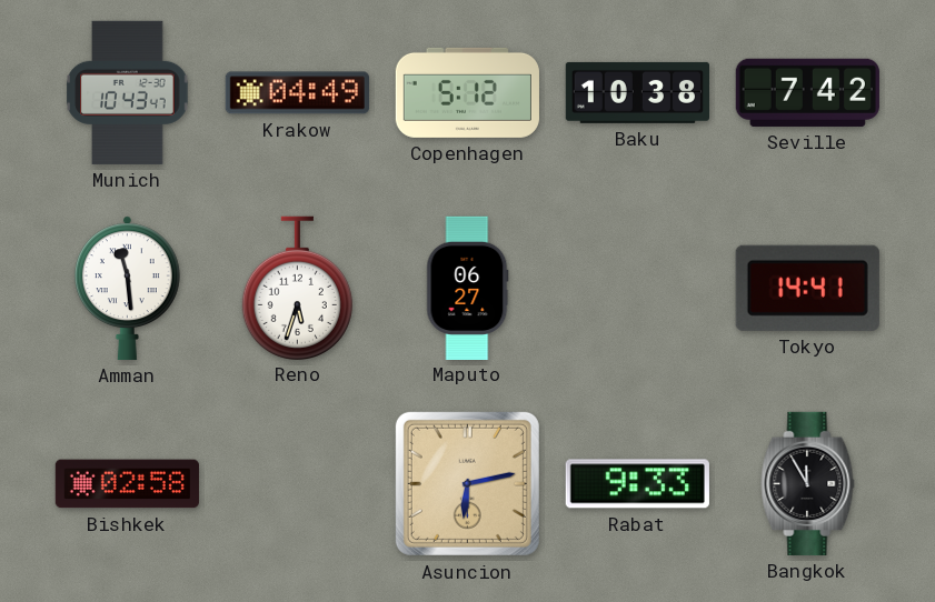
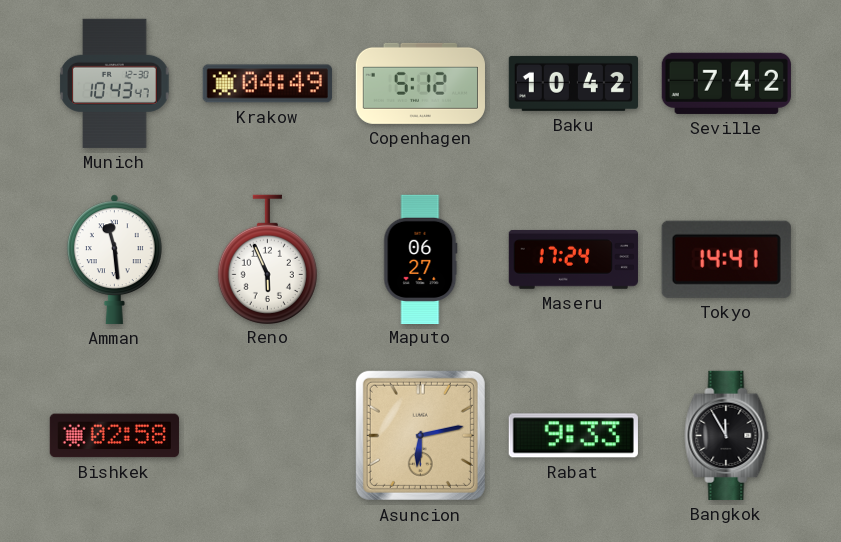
Baku: 10:38 -> 10:42
Reno: 5:33 -> 5:56
Maseru: none -> 17:24
